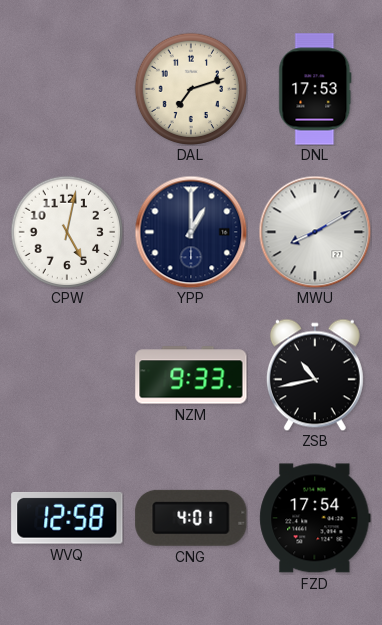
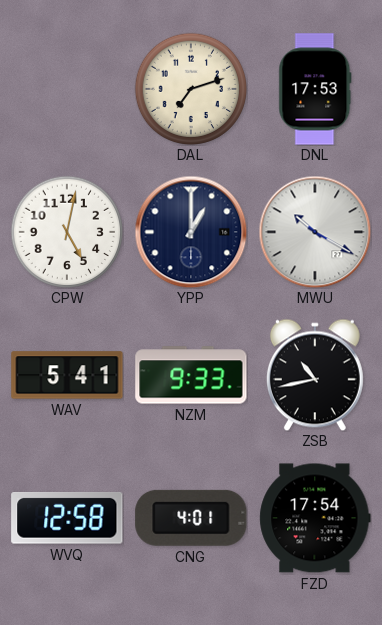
MWU: 8:10 -> 10:20
WAV: none -> 5:41
